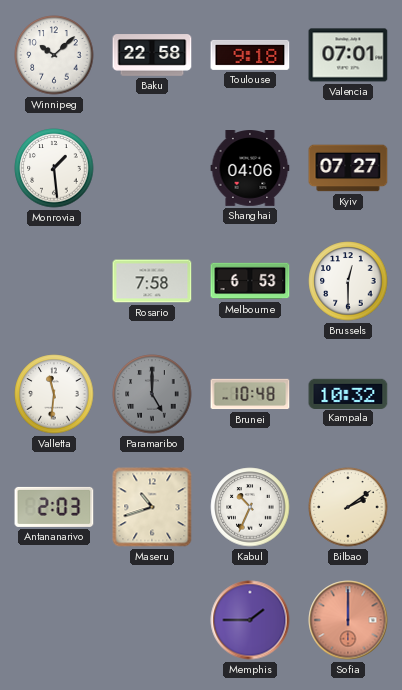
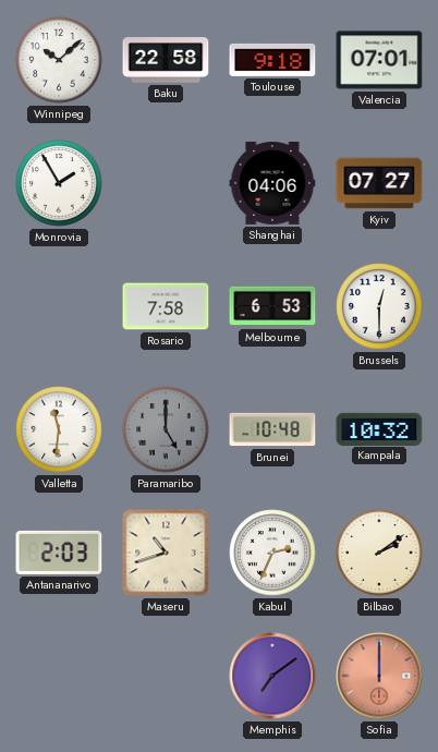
Monrovia: 1:29 -> 1:55
Kabul: 10:34 -> 2:34
Memphis: 1:45 -> 7:09
